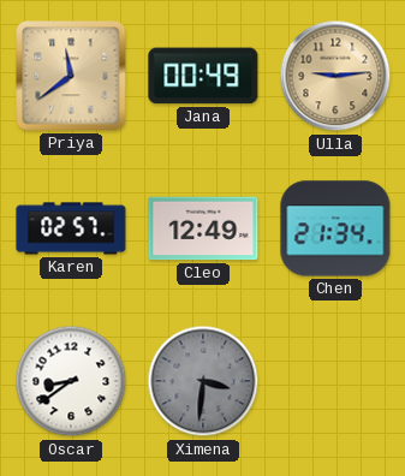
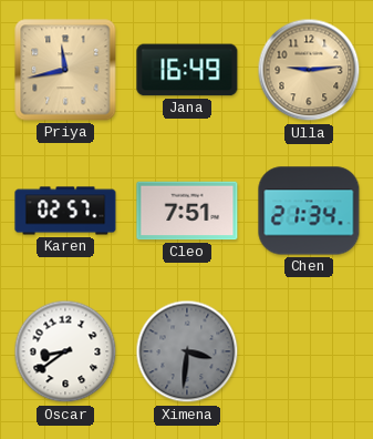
Priya: 11:39 -> 11:43
Jana: 00:49 -> 16:49
Cleo: 12:49 -> 7:51
